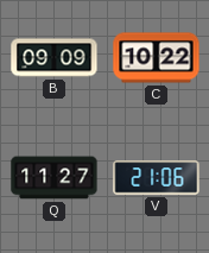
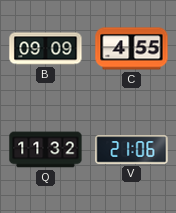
C: 10:22 -> 4:55
Q: 11:27 -> 11:32
